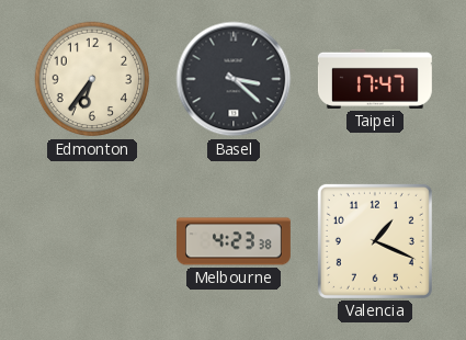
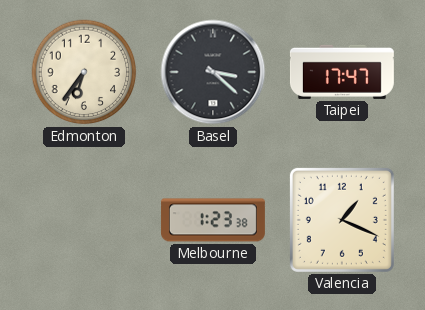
Melbourne: 4:23 -> 1:23
